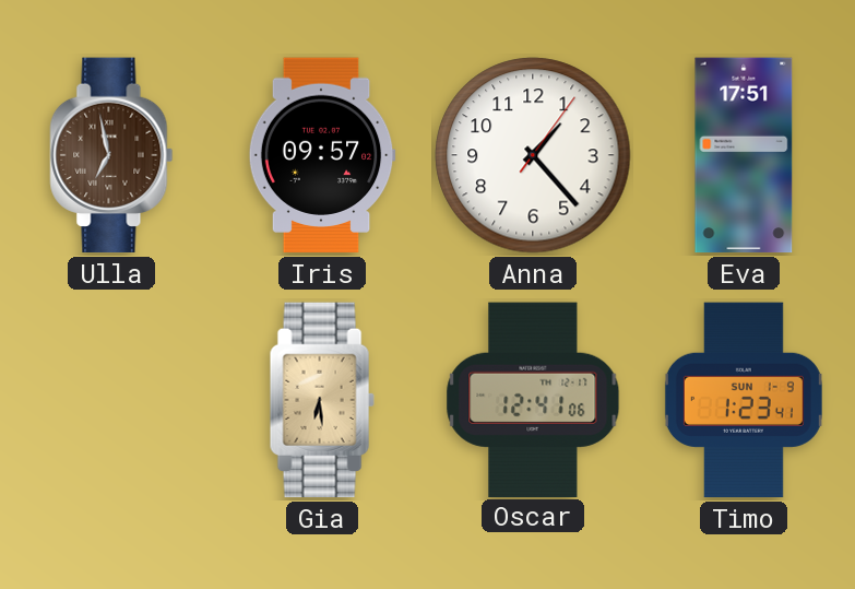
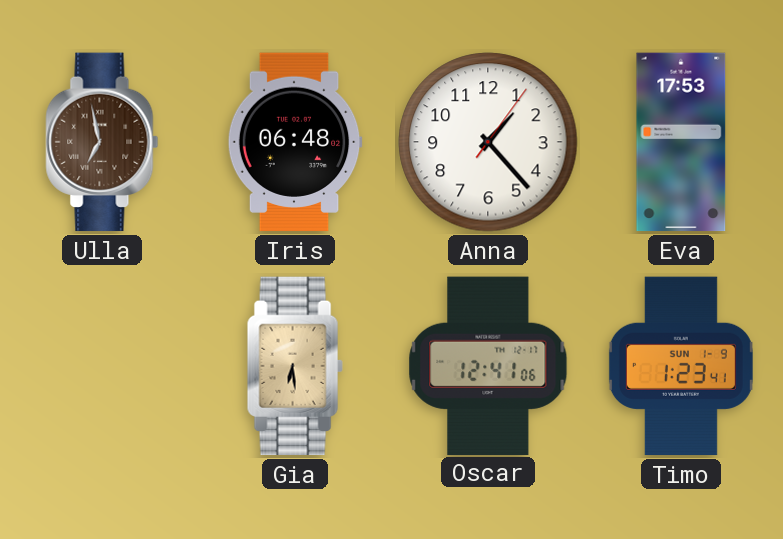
Iris: 09:57 -> 06:48
Eva: 17:51 -> 17:53
